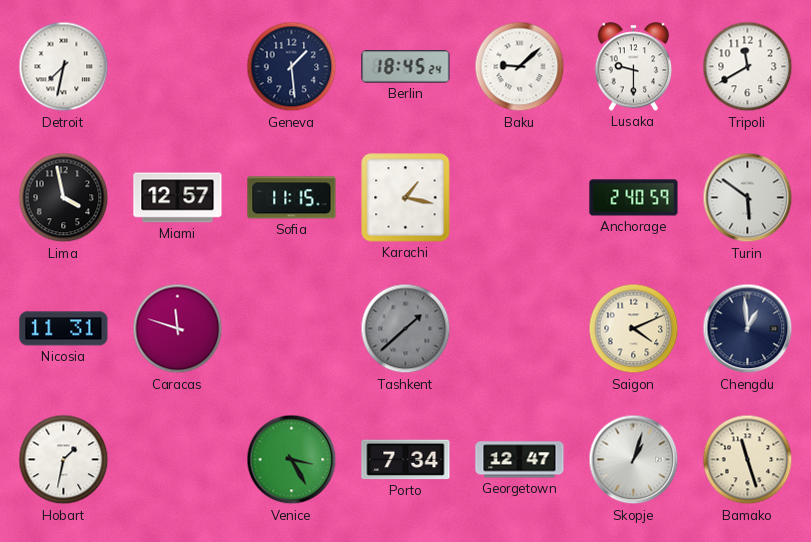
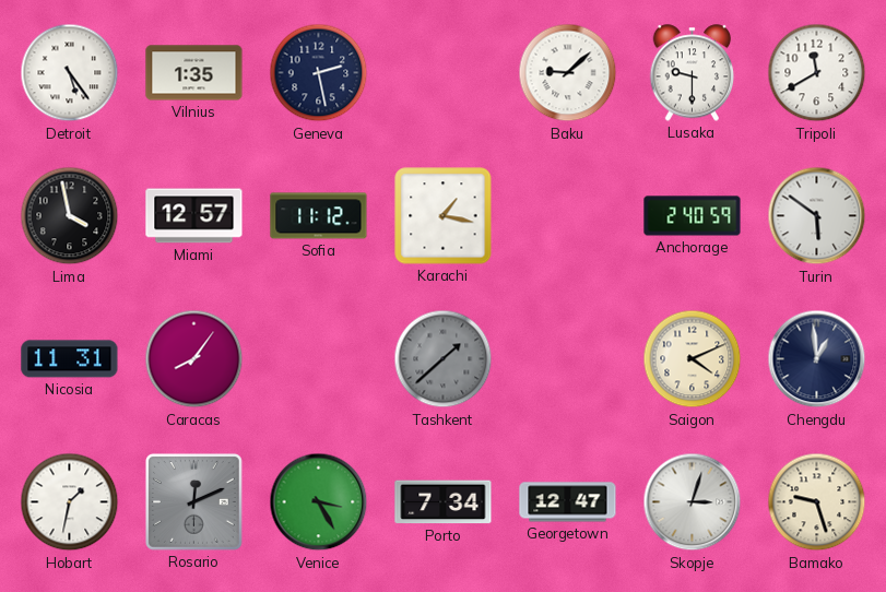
Detroit: 7:32 -> 5:24
Vilnius: none -> 1:35
Geneva: 1:29 -> 2:28
Berlin: 18:45 -> none
Sofia: 11:15 -> 11:12
Caracas: 11:48 -> 8:06
Rosario: none -> 12:11
Skopje: 1:03 -> 3:03
Bamako: 11:27 -> 9:27
